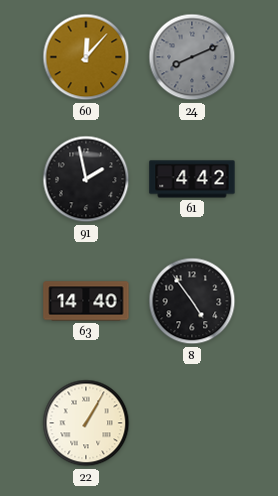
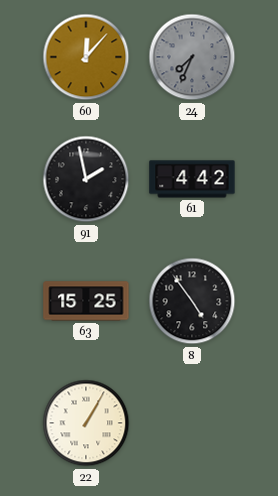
24: 8:11 -> 7:34
63: 14:40 -> 15:25
